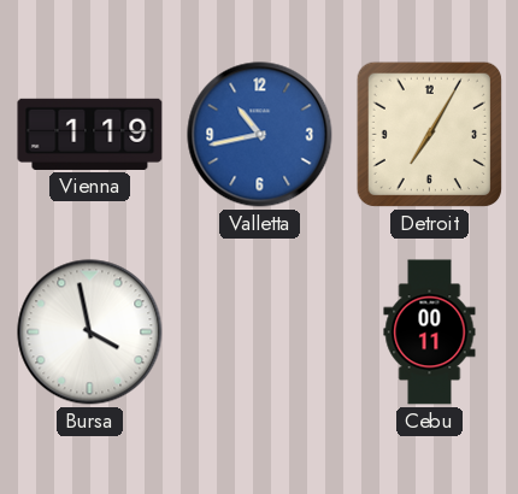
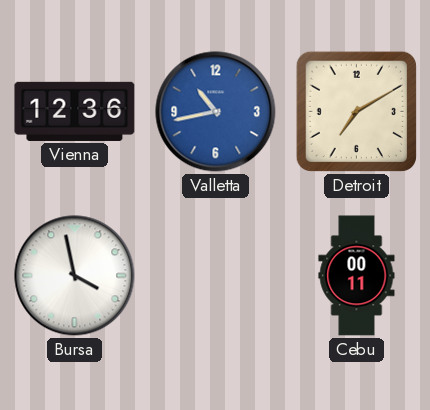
Vienna: 1:19 -> 12:36
Detroit: 7:05 -> 7:10
